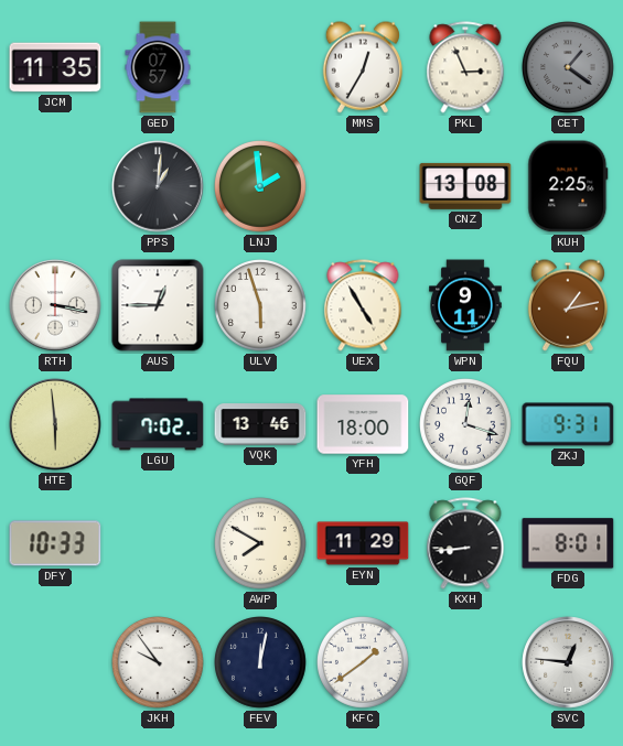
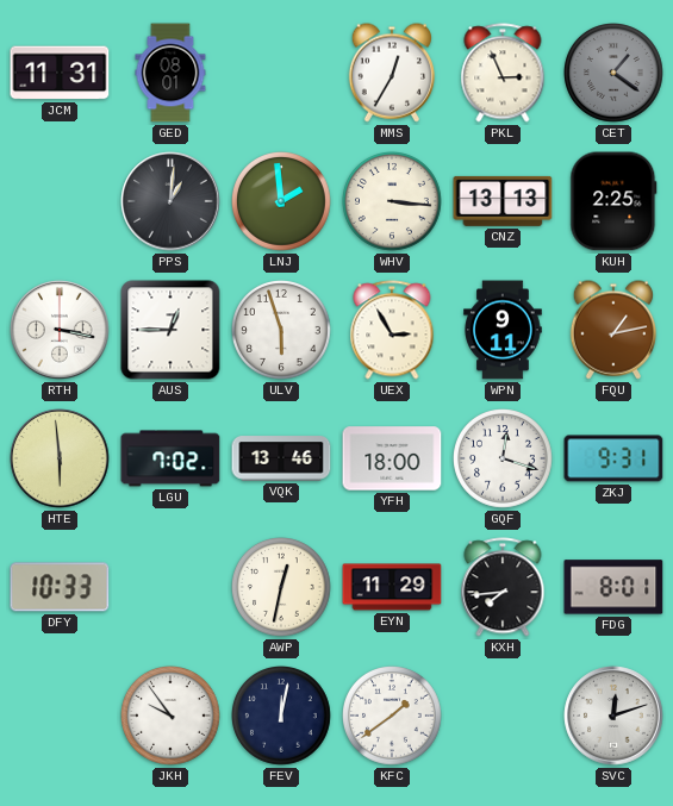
JCM: 11:35 -> 11:31
GED: 07:57 -> 08:01
WHV: none -> 3:16
CNZ: 13:08 -> 13:13
UEX: 4:55 -> 2:55
AWP: 7:50 -> 12:32
KXH: 8:44 -> 7:44
SVC: 12:46 -> 12:12
